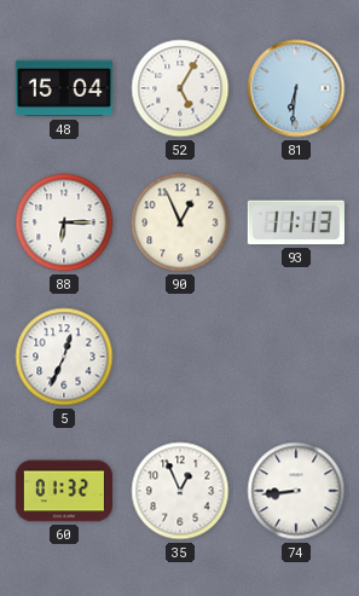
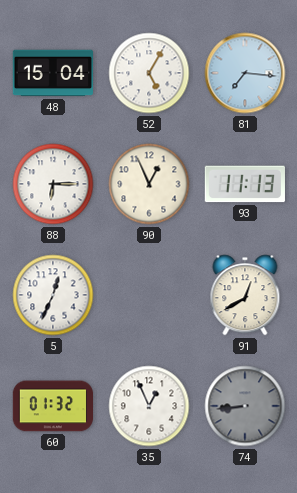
81: 6:31 -> 7:16
91: none -> 12:40
74 dial: white -> grey
